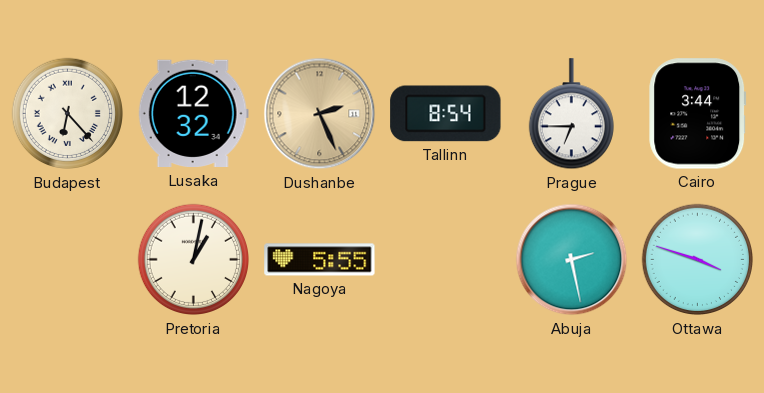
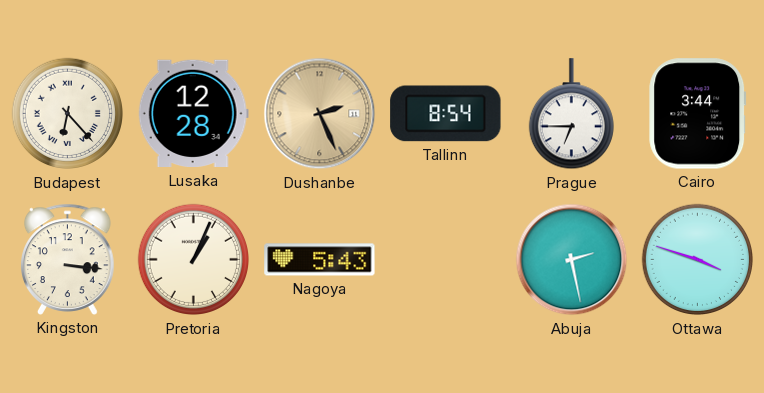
Lusaka: 12:32 -> 12:28
Kingston: none -> 3:16
Pretoria: 1:02 -> 1:04
Nagoya: 5:55 -> 5:43
